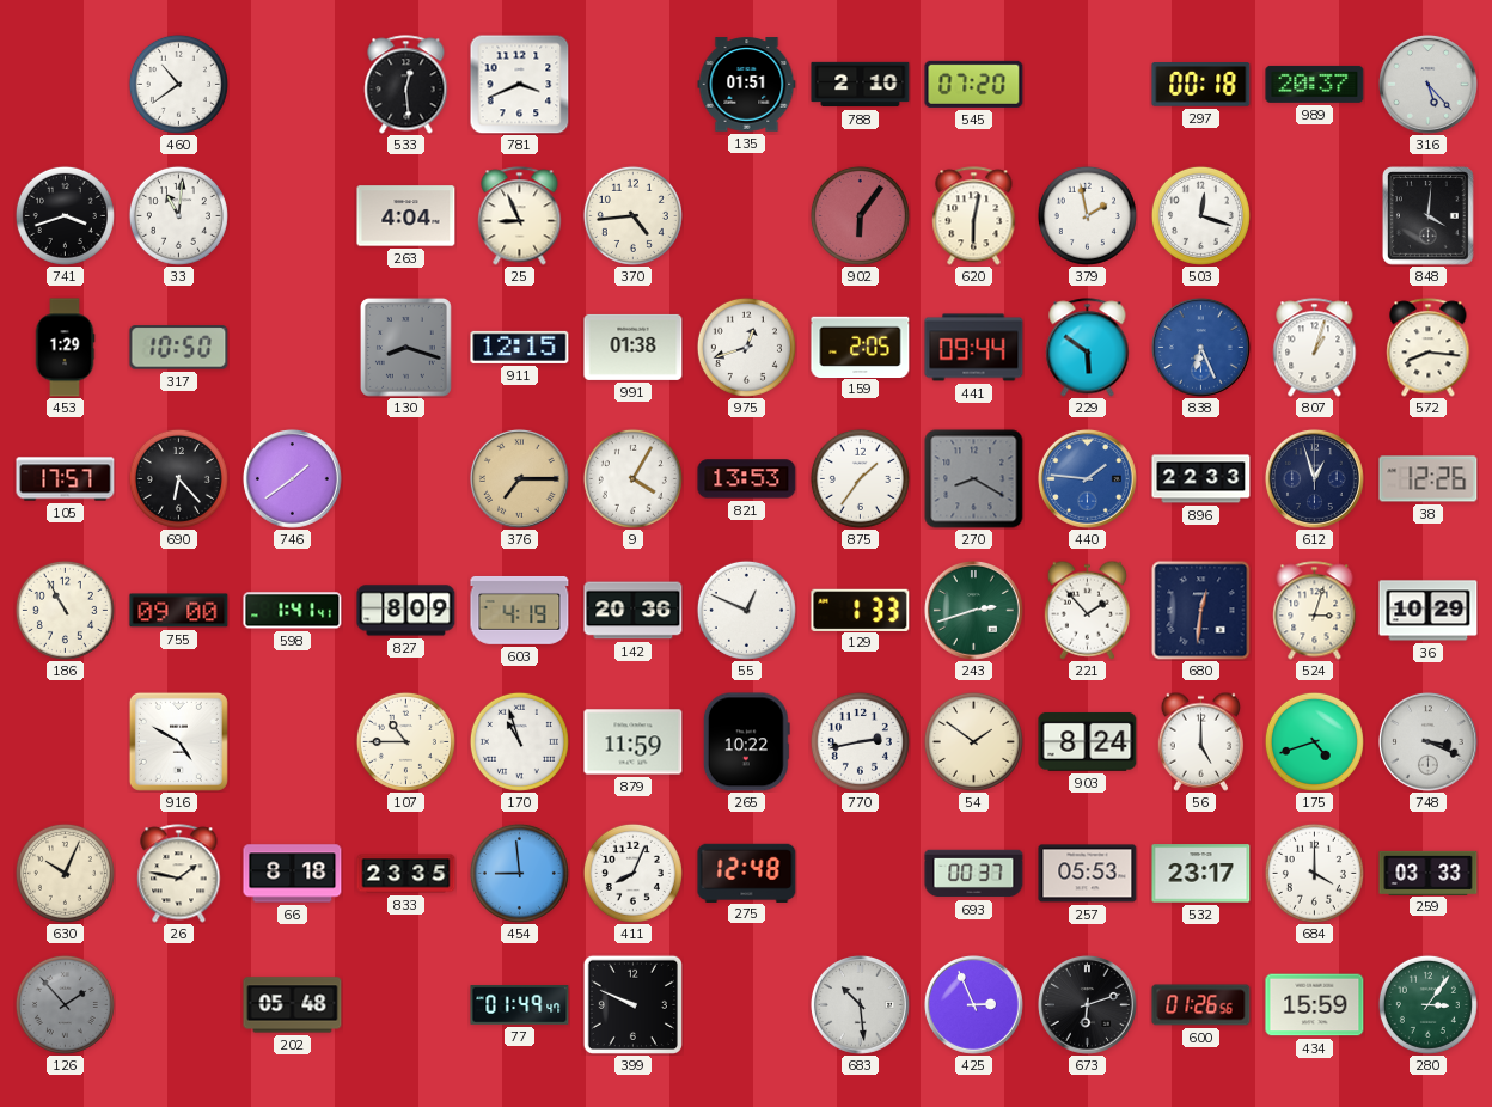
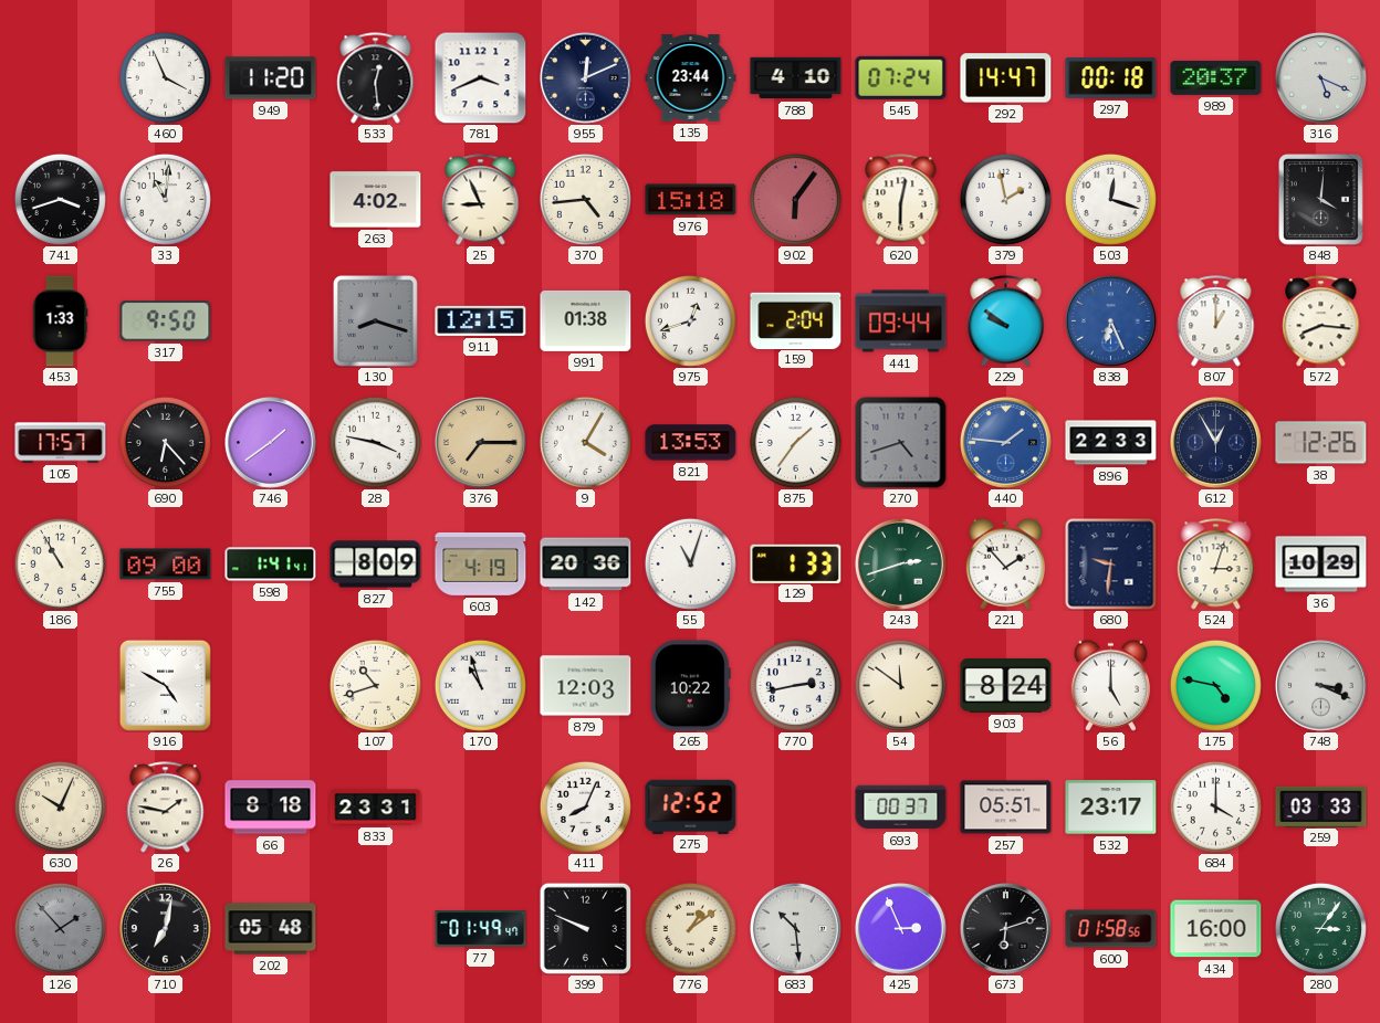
460: 10:39 -> 3:56
949: none -> 11:20
955: none -> 12:11
135: 01:51 -> 23:44
788: 2:10 -> 4:10
545: 07:20 -> 07:24
292: none -> 14:47
316: 5:23 -> 5:19
263: 4:04 -> 4:02
976: none -> 15:18
453: 1:29 -> 1:33
317: 10:50 -> 9:50
159: 2:05 -> 2:04
229: 5:51 -> 9:51
807: 1:03 -> 1:00
28: none -> 3:47
270: 8:20 -> 4:42
612: 12:57 -> 12:55
55: 12:49 -> 11:03
680: 12:31 -> 9:31
107: 10:45 -> 10:42
879: 11:59 -> 12:03
54: 1:51 -> 11:51
175: 4:42 -> 4:47
833: 23:35 -> 23:31
454: 8:59 -> none
275: 12:48 -> 12:52
257: 05:53 -> 05:51
710: none -> 7:02
776: none -> 1:09
600: 01:26 -> 01:58
434: 15:59 -> 16:00
